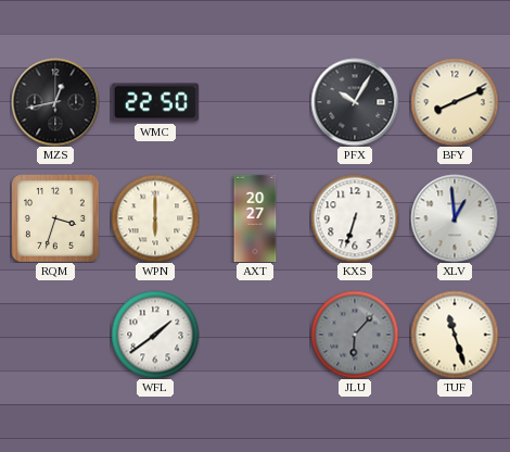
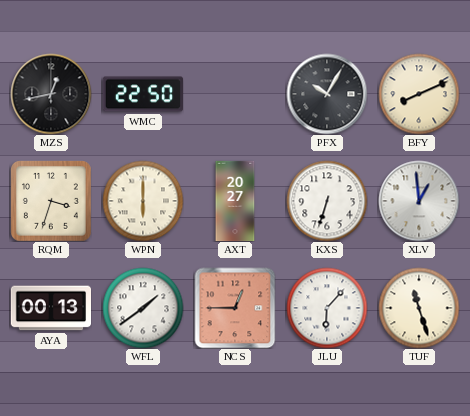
AYA: none -> 00:13
NCS: none -> 12:45
JLU dial: grey -> white
